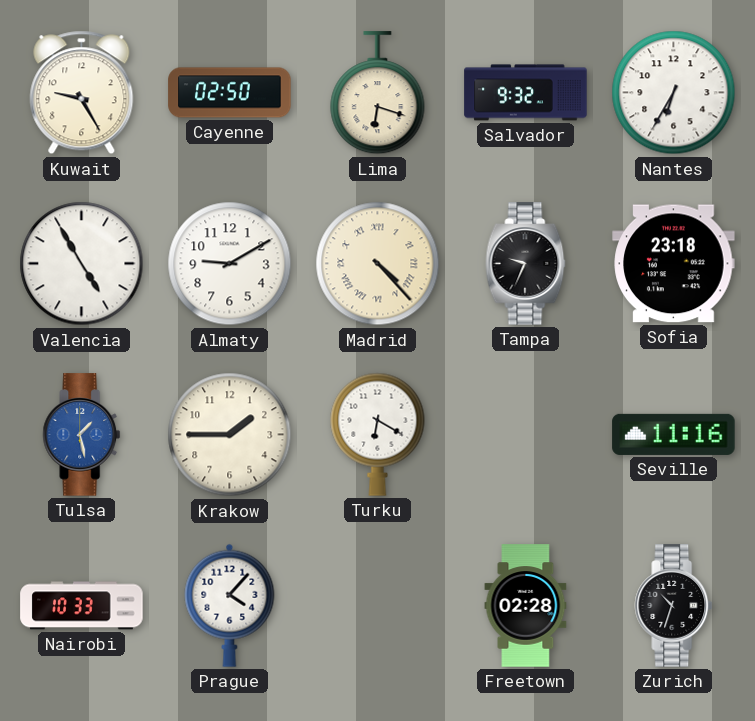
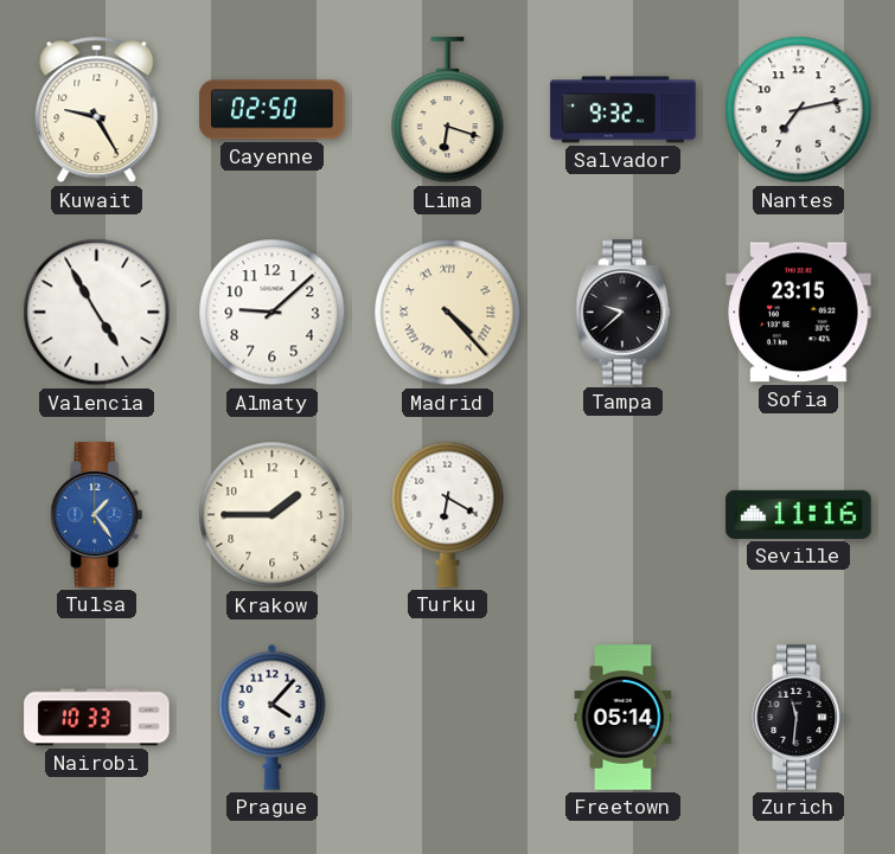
Nantes: 6:35 -> 7:13
Almaty: 9:10 -> 9:08
Tampa: 9:34 -> 9:38
Sofia: 23:18 -> 23:15
Tulsa: 1:28 -> 1:24
Freetown: 02:28 -> 05:14
Zurich: 10:33 -> 11:31
